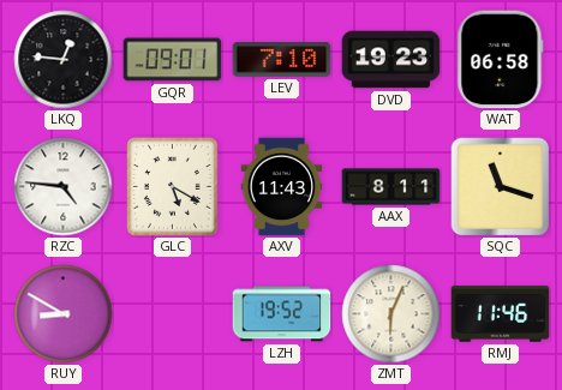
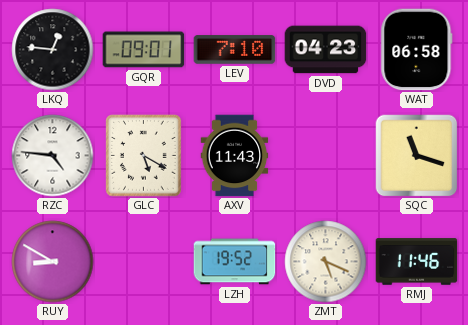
DVD: 19:23 -> 04:23
AAX: 8:11 -> none
ZMT: 6:04 -> 5:19
